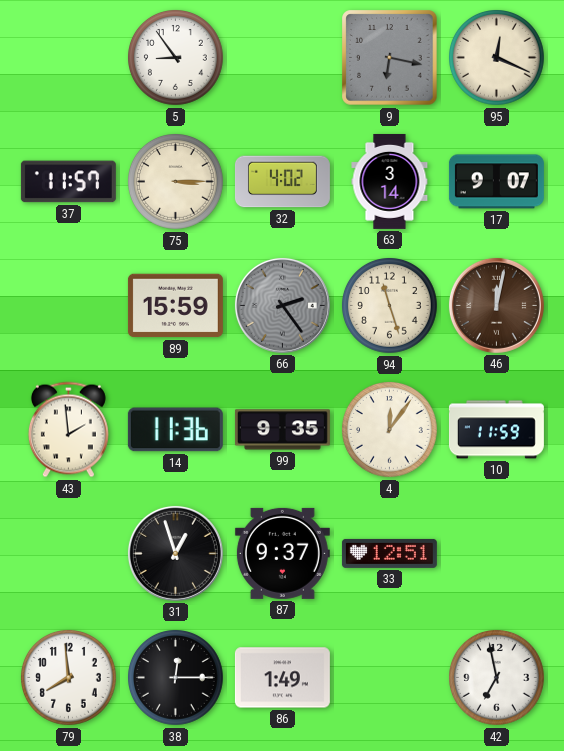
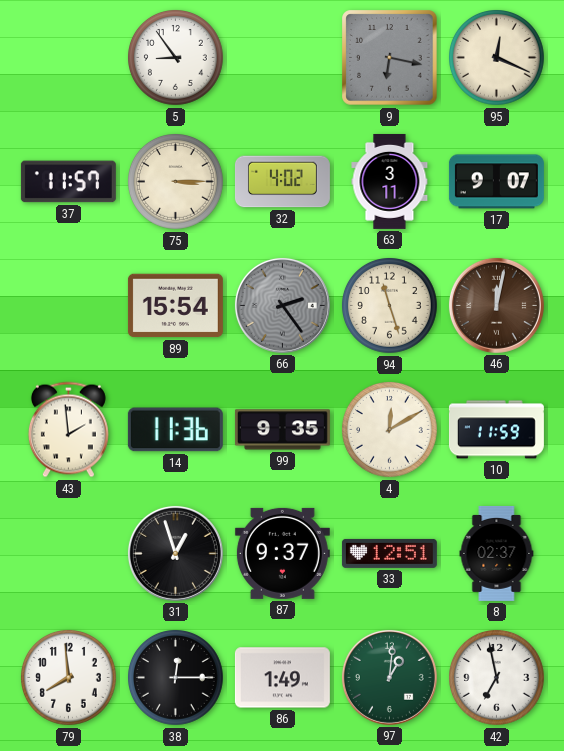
63: 3:14 -> 3:11
89: 15:59 -> 15:54
4: 12:06 -> 12:10
8: none -> 02:37
97: none -> 1:01
